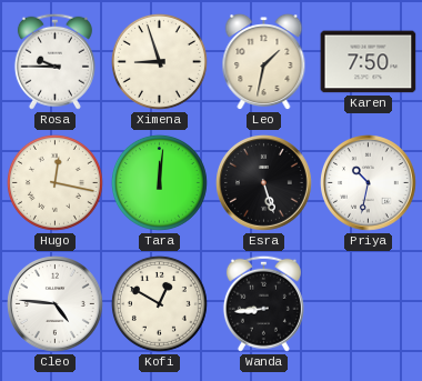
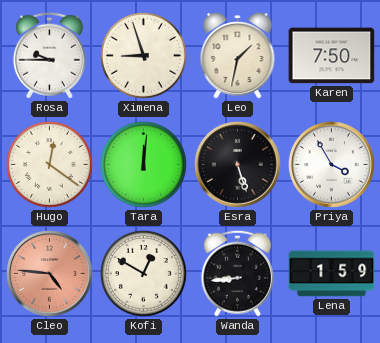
Hugo: 12:17 -> 12:21
Priya: 10:32 -> 3:55
Cleo dial: white -> salmon
Lena: none -> 1:59
